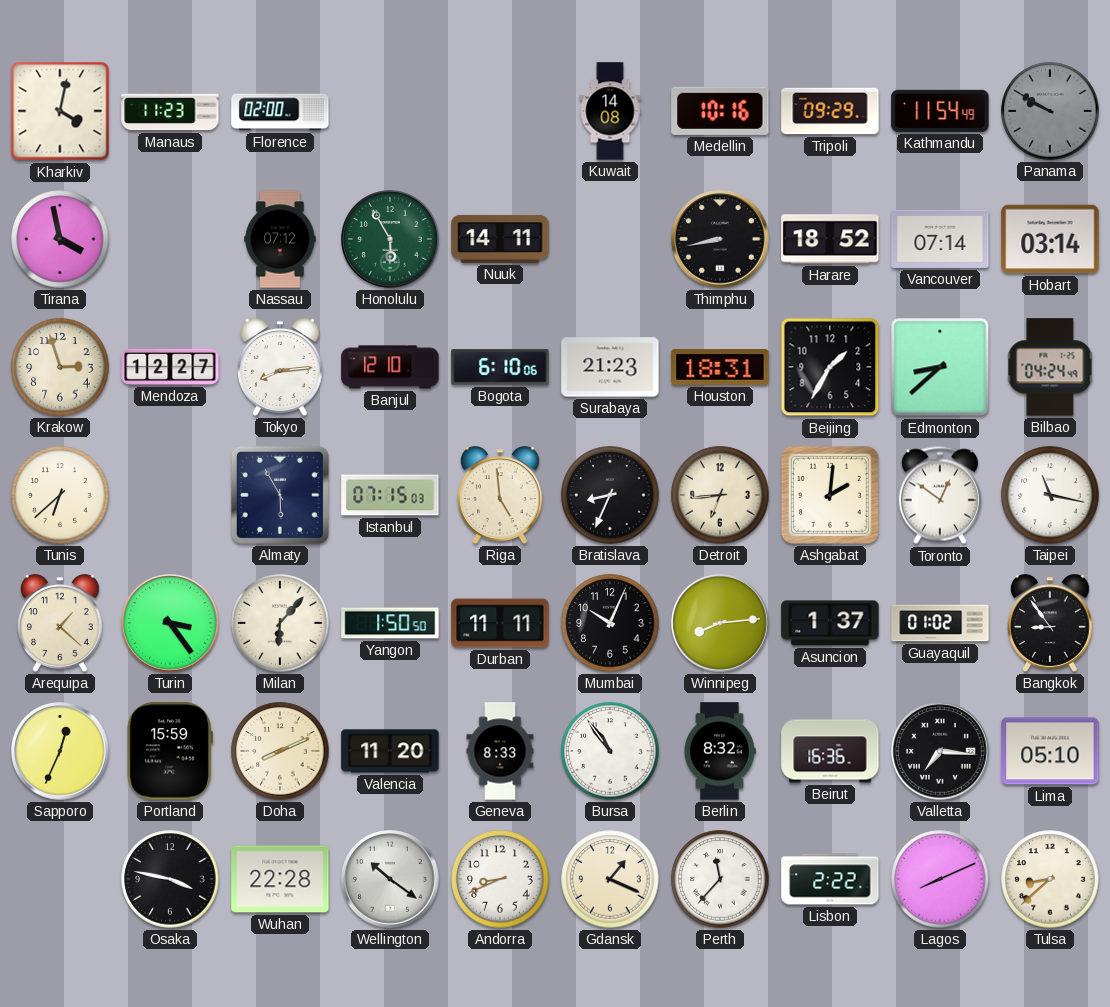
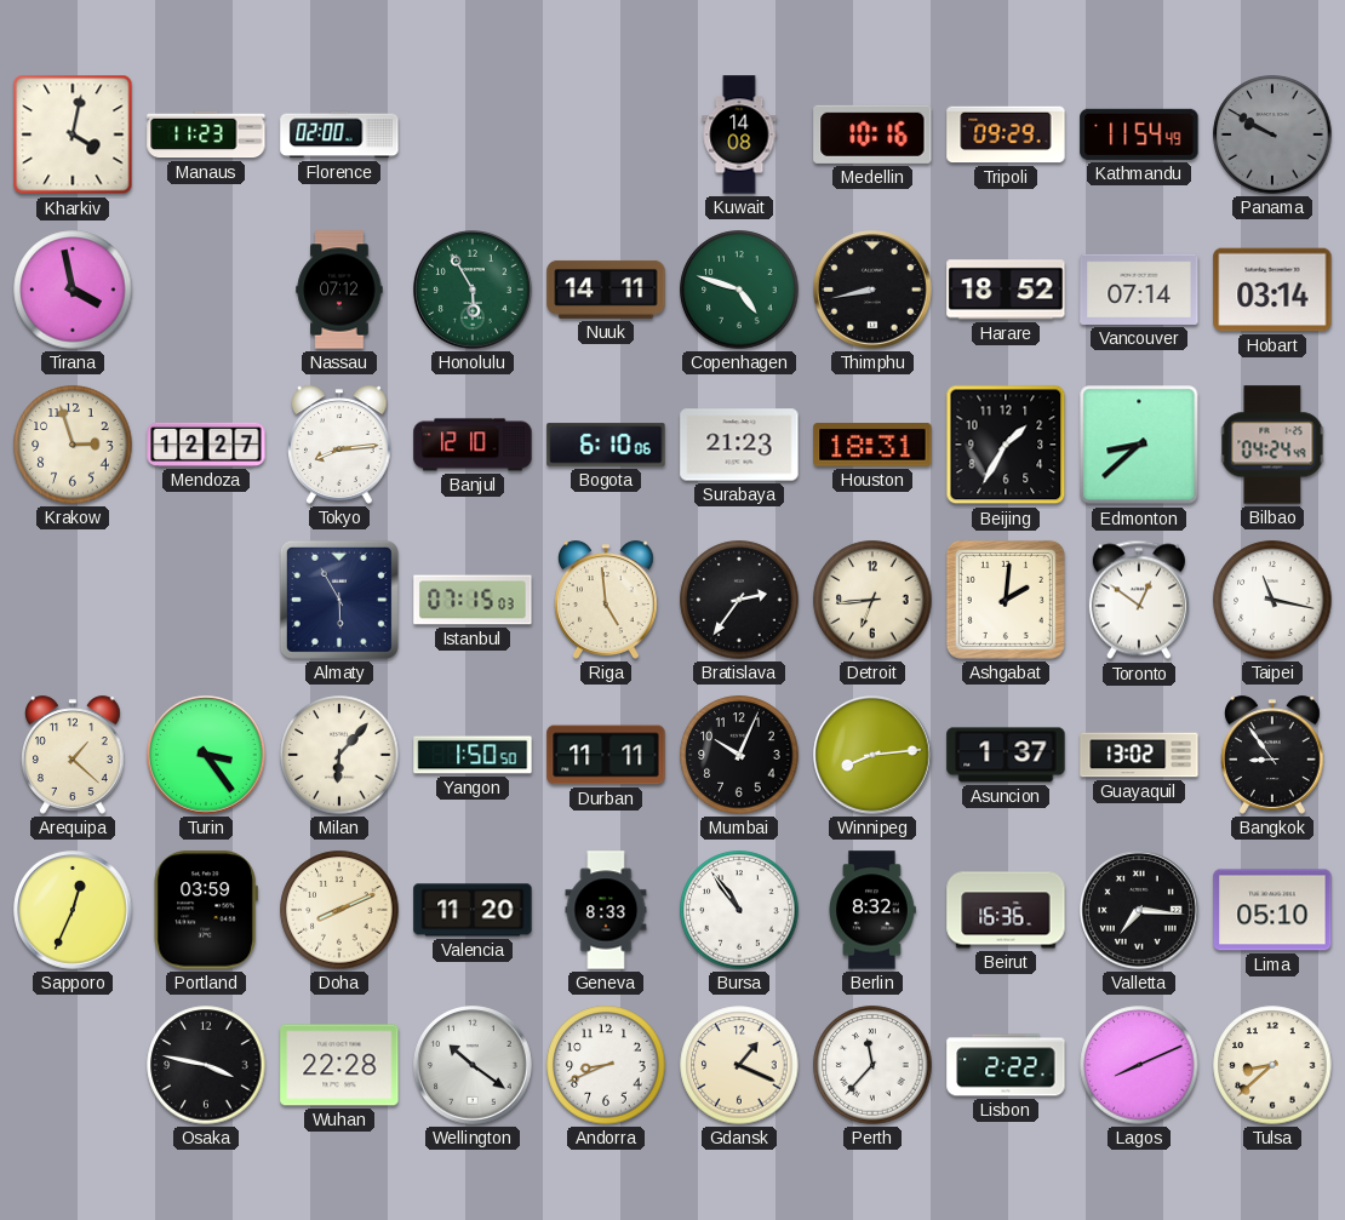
Copenhagen: none -> 4:48
Tunis: 6:38 -> none
Bratislava: 8:34 -> 2:36
Guayaquil: 01:02 -> 13:02
Portland: 15:59 -> 03:59
